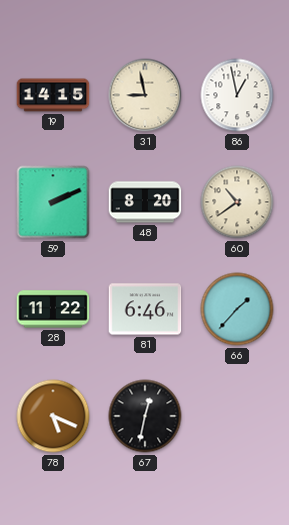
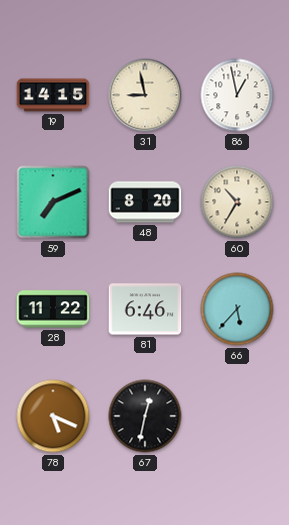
59: 2:11 -> 7:11
60: 10:39 -> 10:35
66: 1:37 -> 5:37
